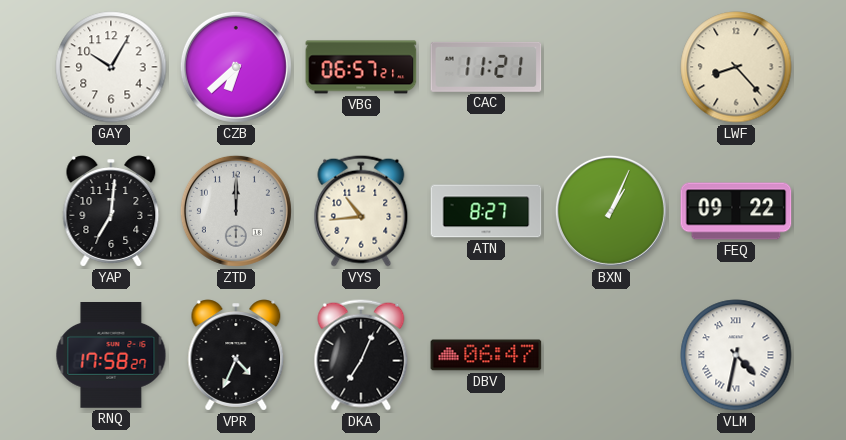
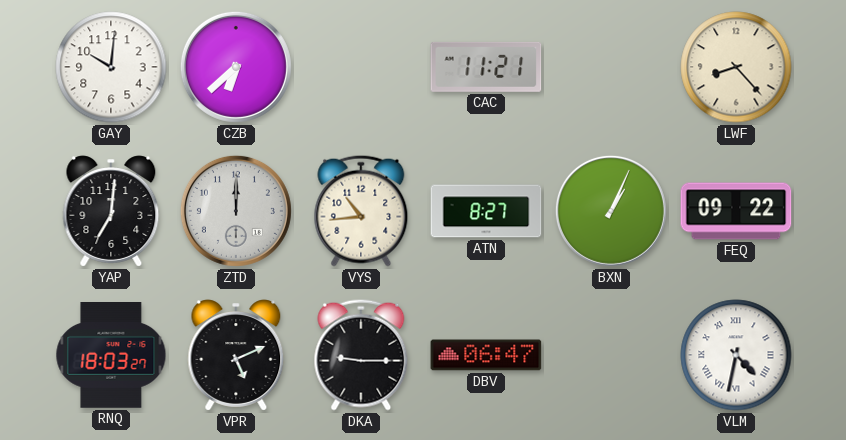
GAY: 10:05 -> 10:01
VBG: 06:57 -> none
RNQ: 17:58 -> 18:03
VPR: 4:34 -> 5:11
DKA: 7:04 -> 9:15
